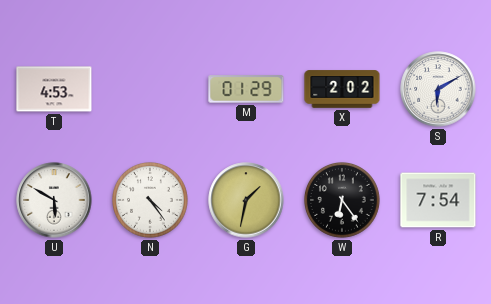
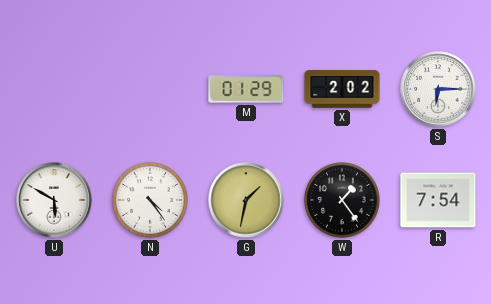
T: 4:53 -> none
S: 6:10 -> 6:15
W: 6:24 -> 1:24
